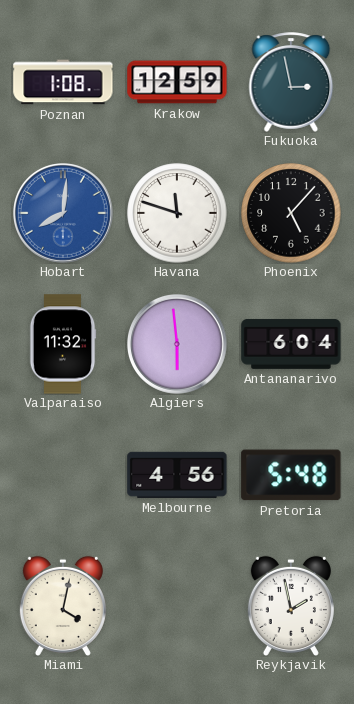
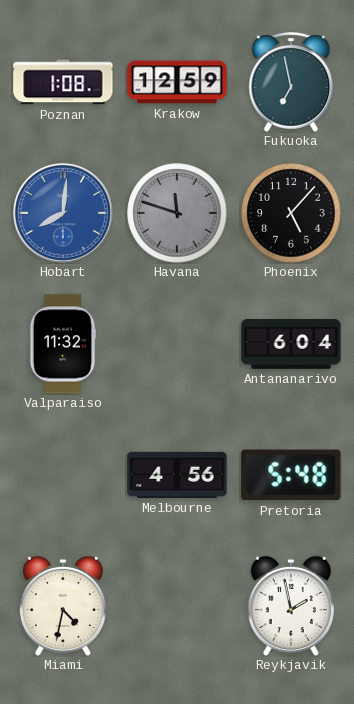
Fukuoka: 2:58 -> 6:58
Havana dial: white -> grey
Algiers: 5:59 -> none
Miami: 4:02 -> 4:32
